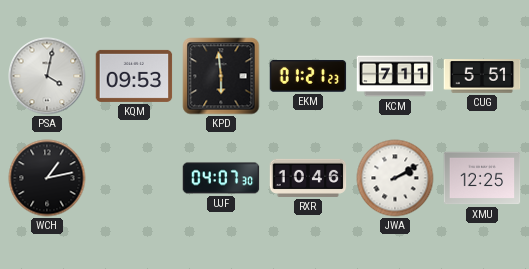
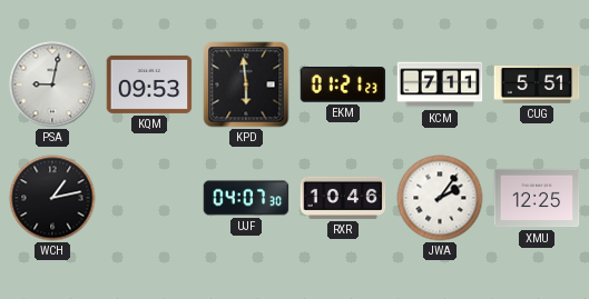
PSA: 4:02 -> 9:02
JWA: 2:10 -> 2:06
